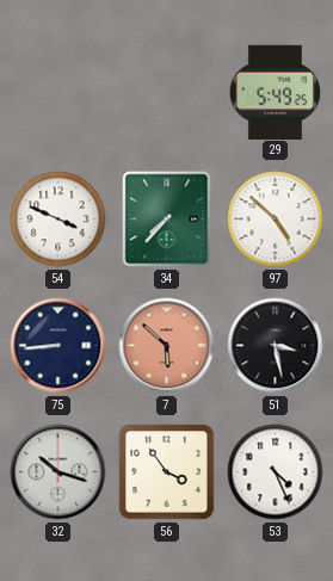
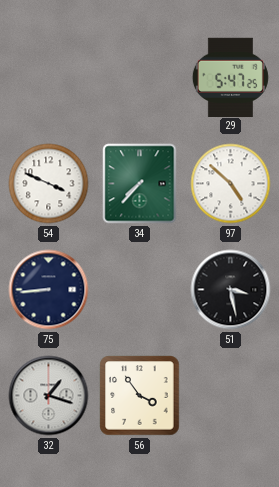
29: 5:49 -> 5:47
7: 5:52 -> none
32: 10:18 -> 1:18
53: 4:26 -> none
